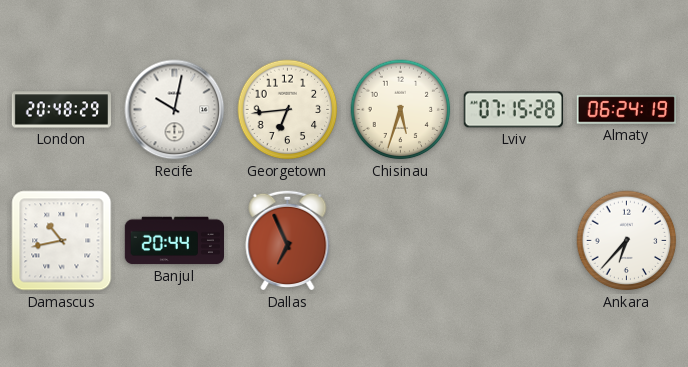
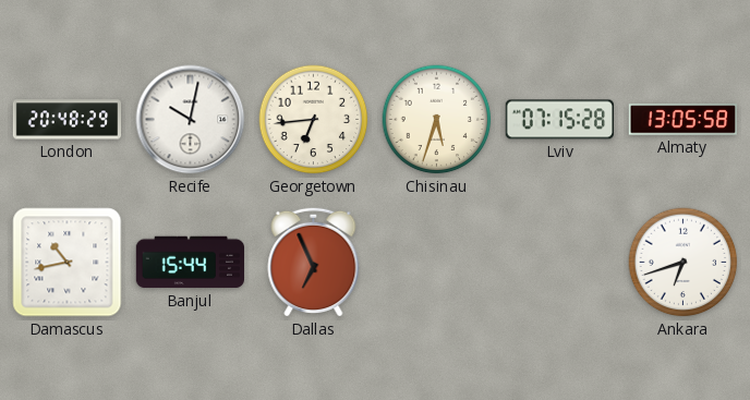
Almaty: 06:24 -> 13:05
Banjul: 20:44 -> 15:44
Ankara: 6:37 -> 6:42
